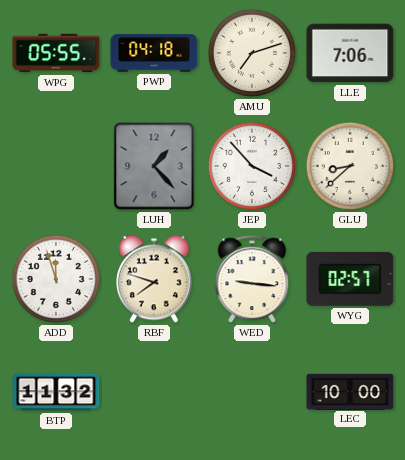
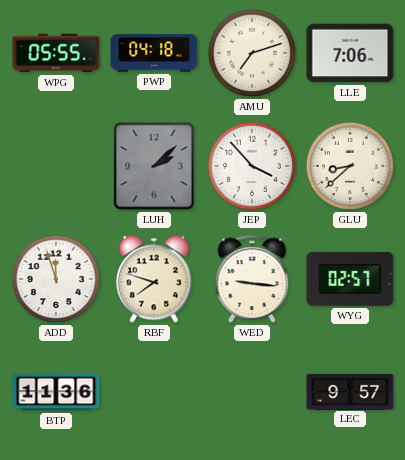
LUH: 1:23 -> 2:08
BTP: 11:32 -> 11:36
LEC: 10:00 -> 9:57
